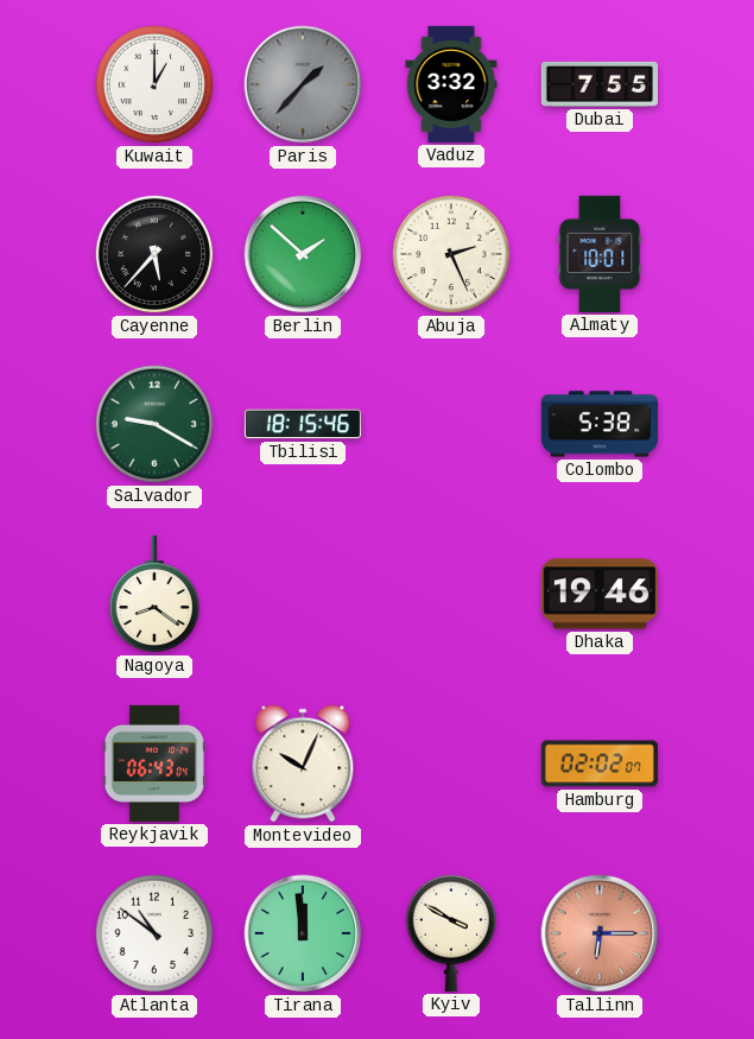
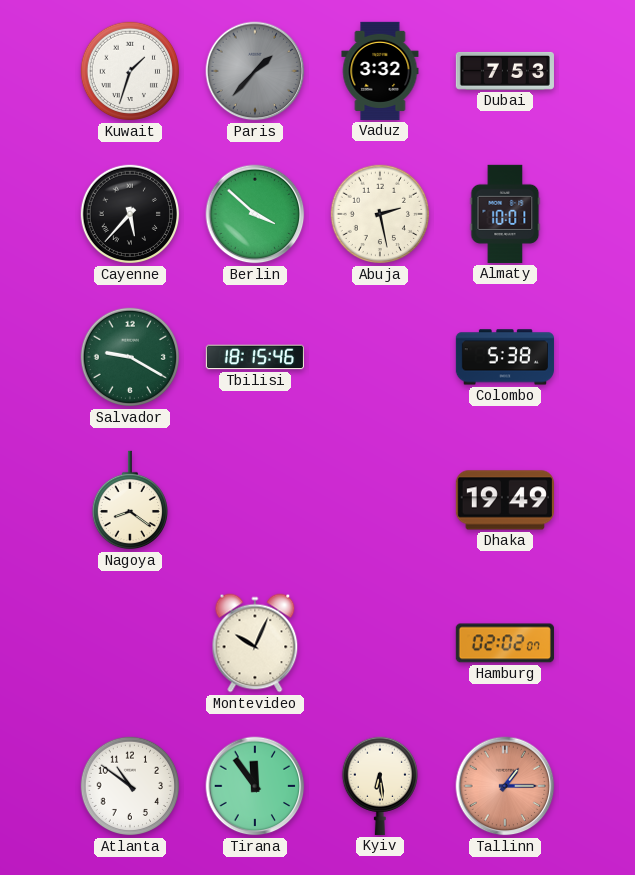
Kuwait: 1:00 -> 1:33
Dubai: 7:55 -> 7:53
Berlin: 1:52 -> 3:52
Abuja: 2:26 -> 2:28
Dhaka: 19:46 -> 19:49
Reykjavik: 06:43 -> none
Tirana: 11:59 -> 11:54
Kyiv: 3:50 -> 6:29
Tallinn: 6:15 -> 1:15
